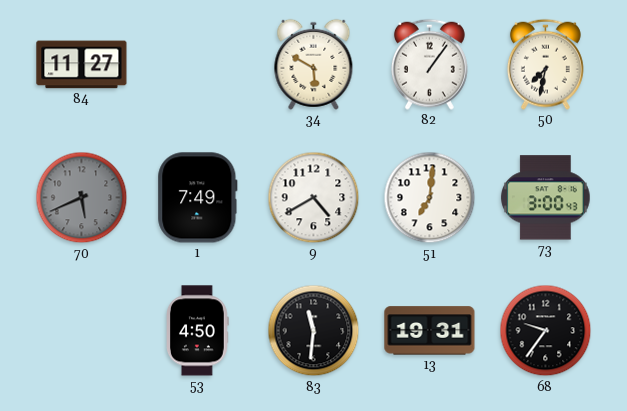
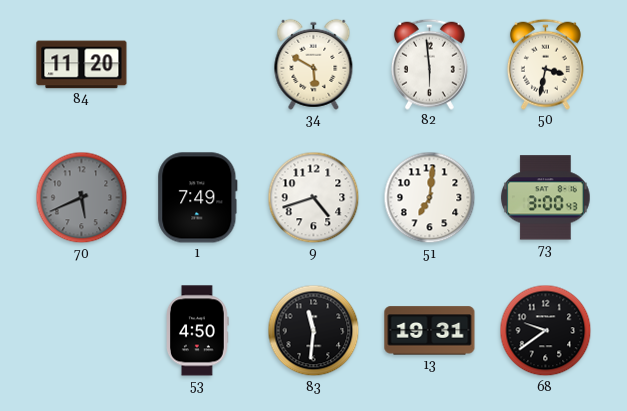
84: 11:27 -> 11:20
82: 1:06 -> 5:59
50: 7:32 -> 3:32
9: 4:40 -> 4:42
68: 9:36 -> 9:39
